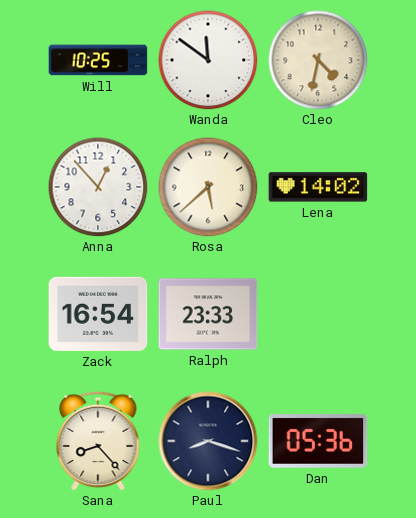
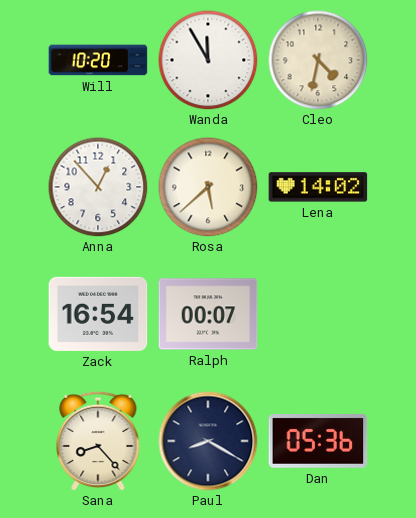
Will: 10:25 -> 10:20
Wanda: 11:51 -> 11:55
Ralph: 23:33 -> 00:07
Paul: 8:18 -> 8:20
